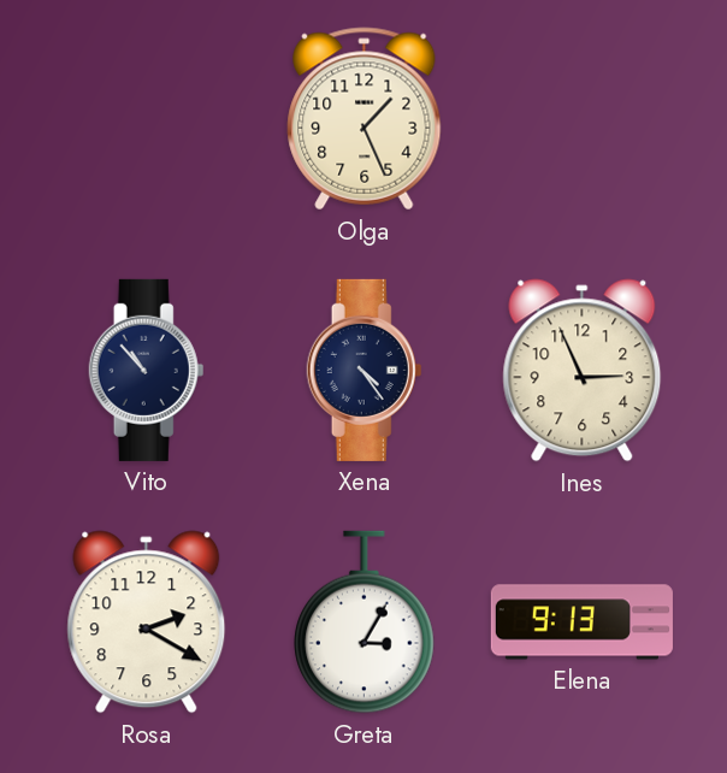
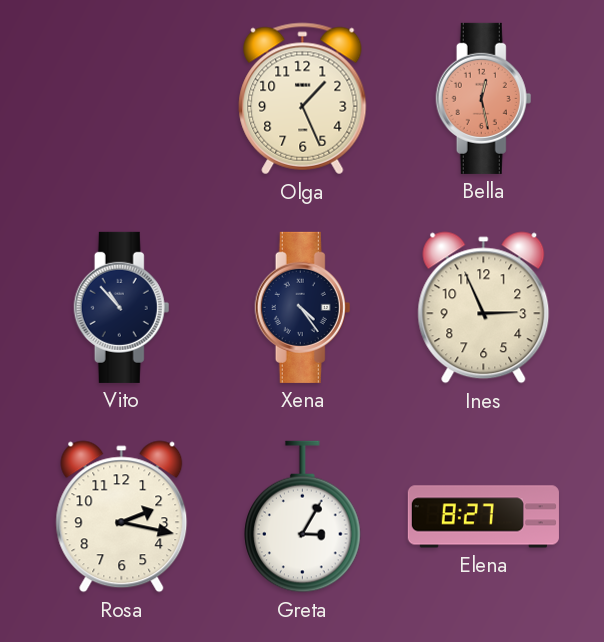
Bella: none -> 12:28
Rosa: 2:20 -> 2:17
Elena: 9:13 -> 8:27
